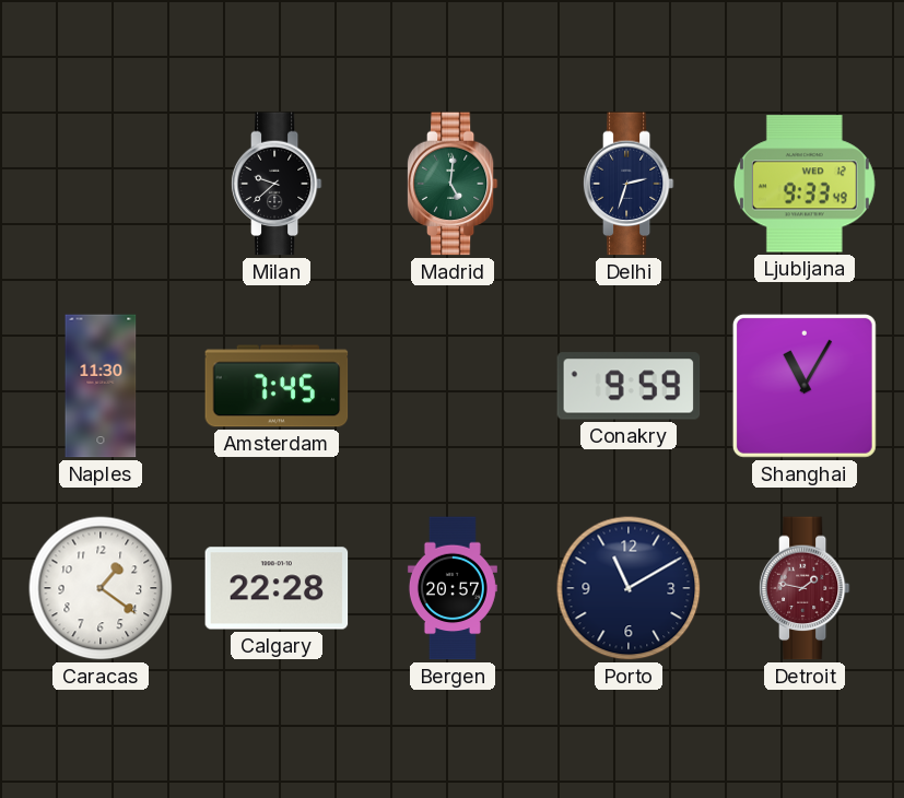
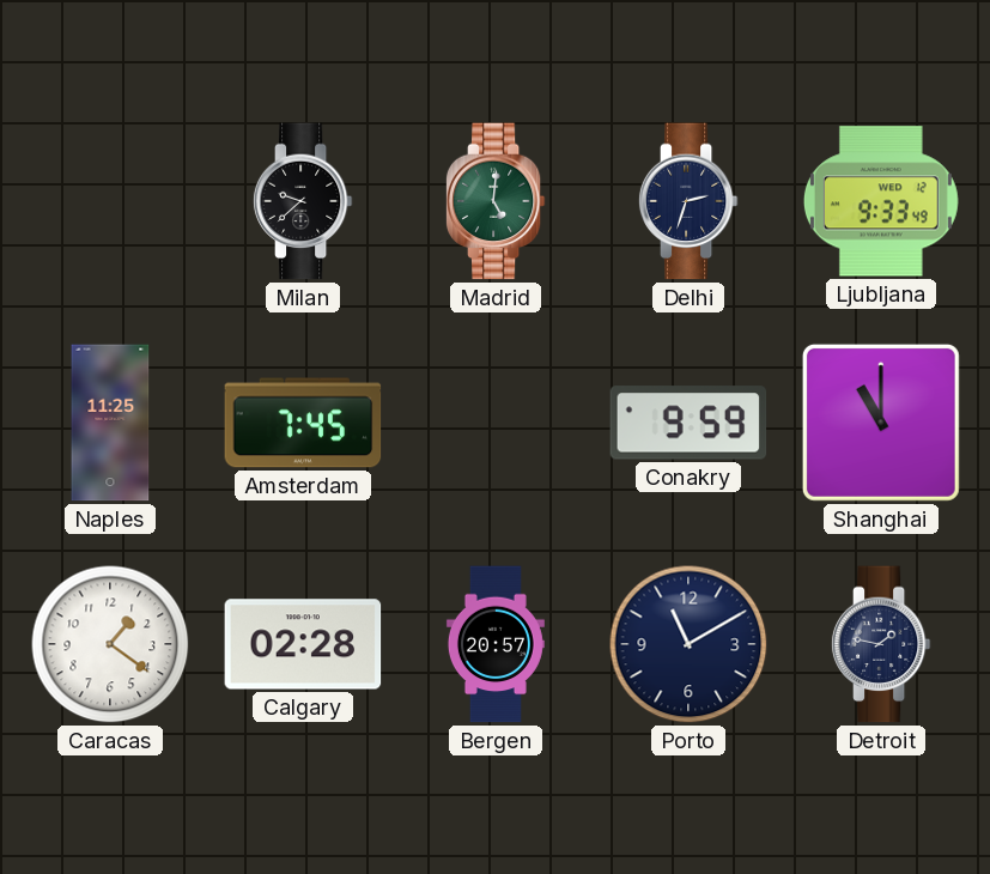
Naples: 11:30 -> 11:25
Shanghai: 11:05 -> 11:00
Calgary: 22:28 -> 02:28
Detroit dial: burgundy -> navy
